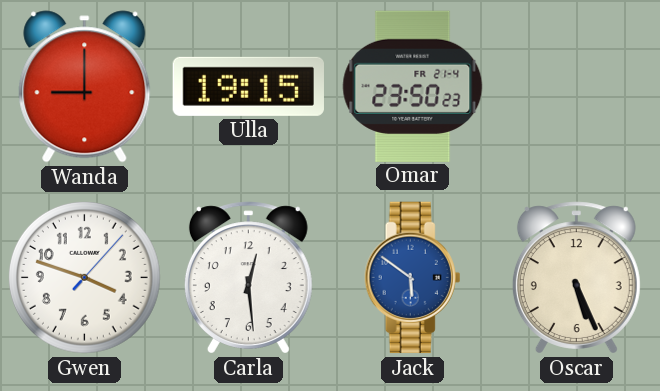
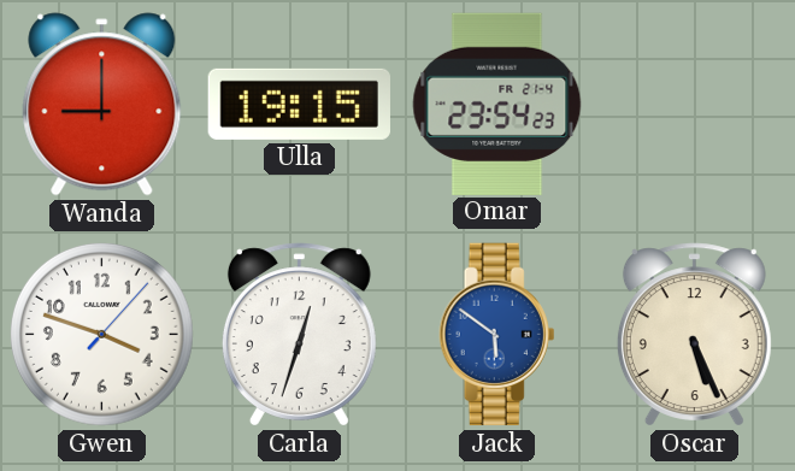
Omar: 23:50 -> 23:54
Carla: 12:29 -> 12:33
